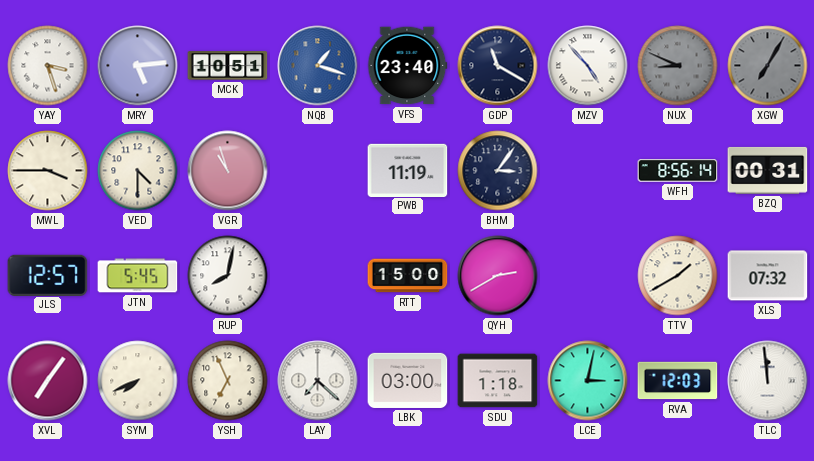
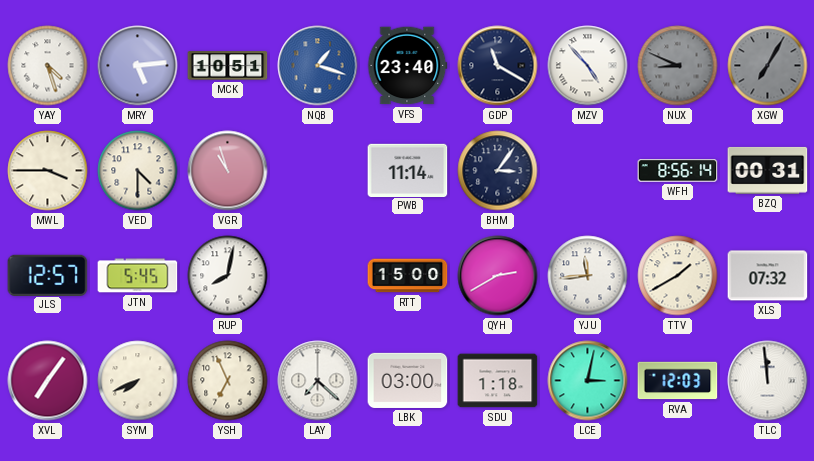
YAY: 3:27 -> 4:27
PWB: 11:19 -> 11:14
YJU: none -> 11:44
